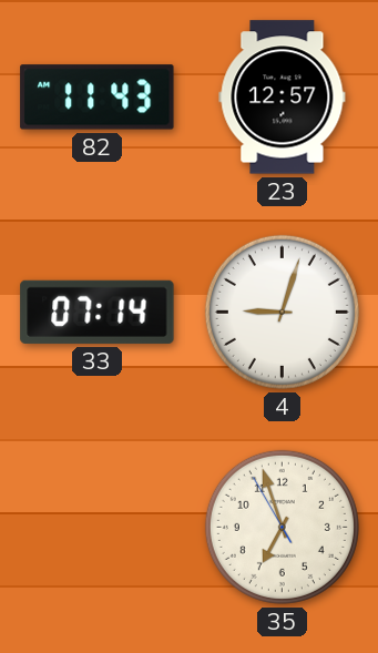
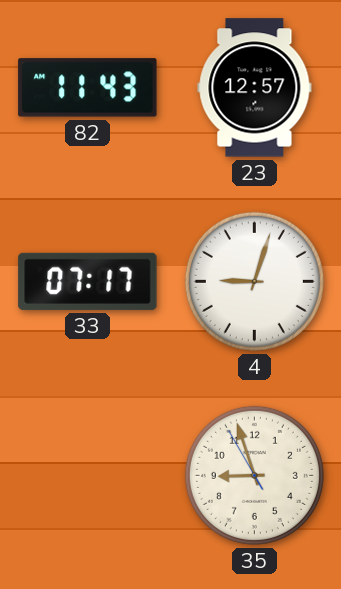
33: 07:14 -> 07:17
35: 6:56 -> 8:56
